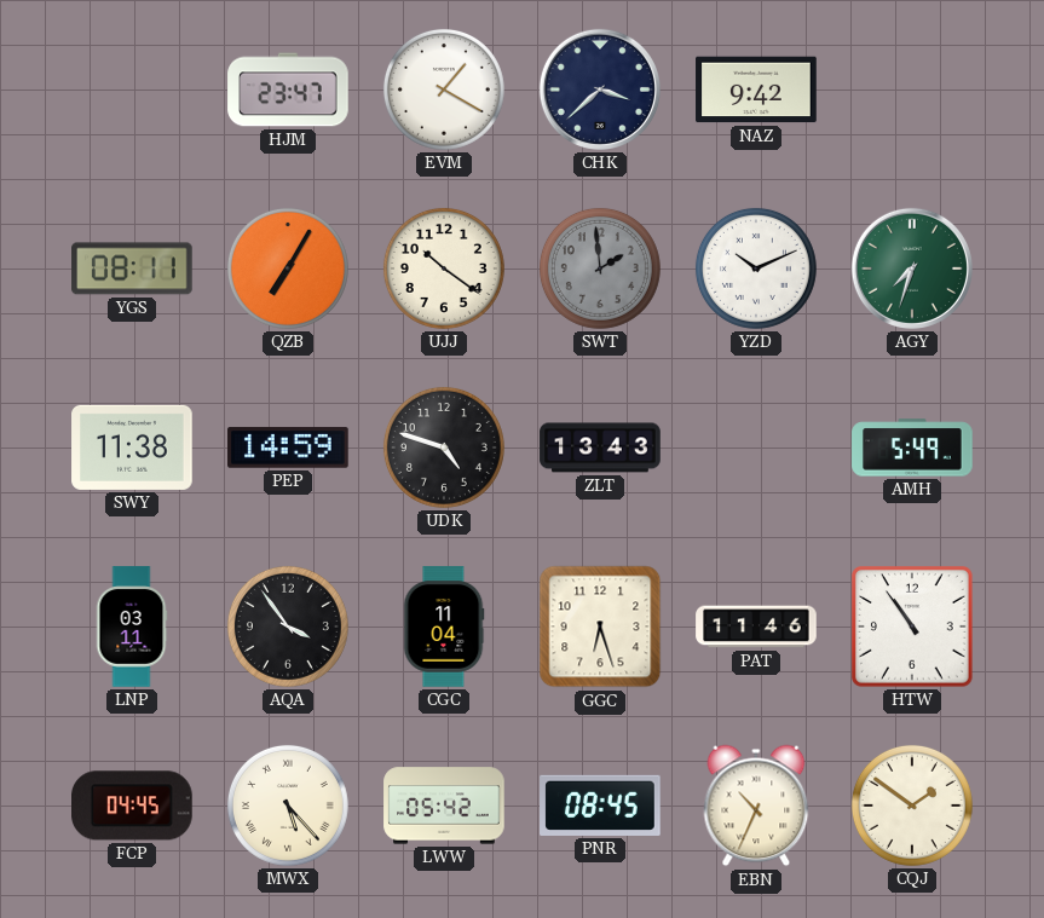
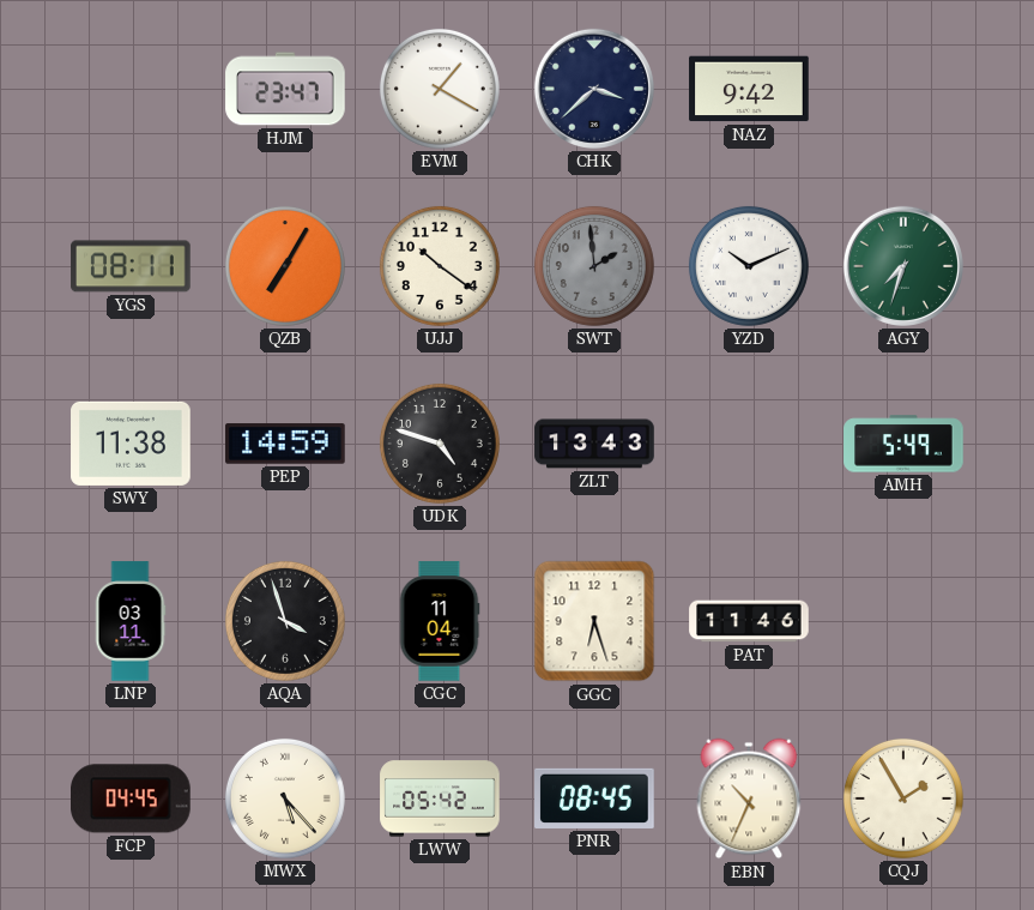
AQA: 3:54 -> 3:57
HTW: 10:54 -> none
CQJ: 1:51 -> 1:55
